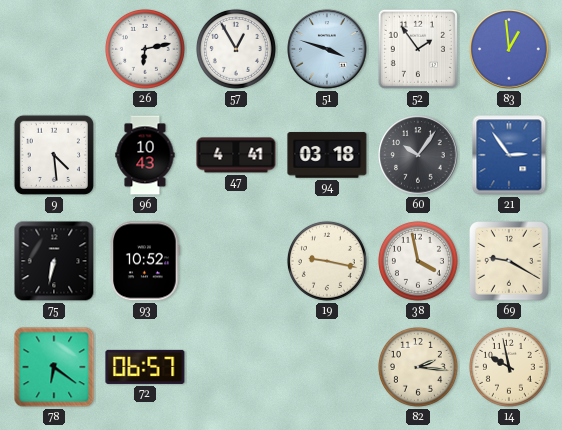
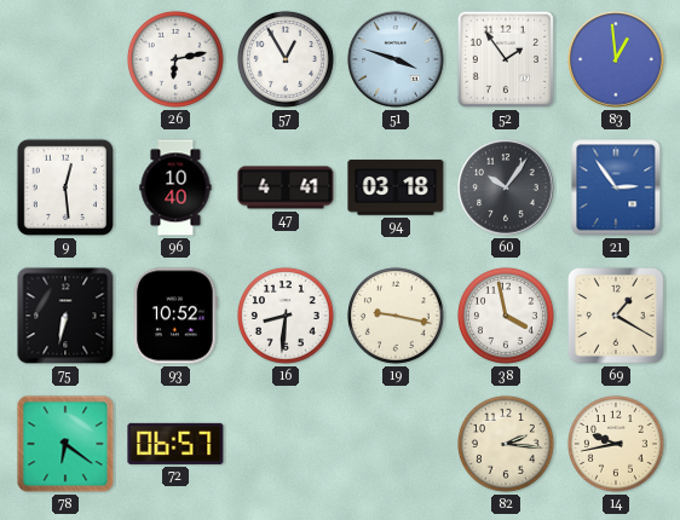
9: 4:29 -> 12:29
96: 10:43 -> 10:40
16: none -> 8:31
69: 9:20 -> 1:20
14: 9:58 -> 9:43
